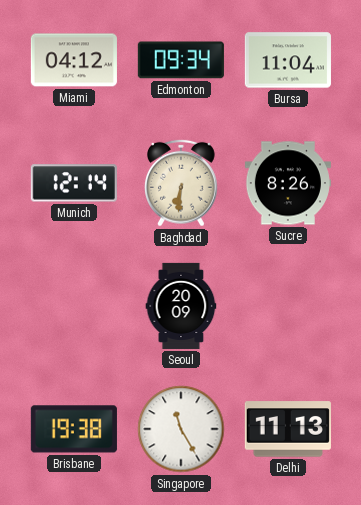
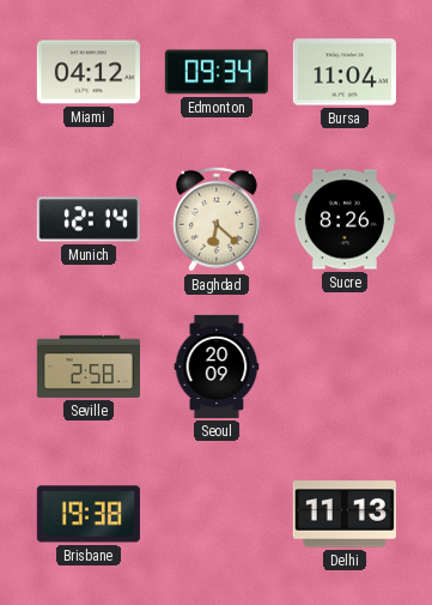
Baghdad: 6:31 -> 6:22
Seville: none -> 2:58
Singapore: 11:25 -> none
